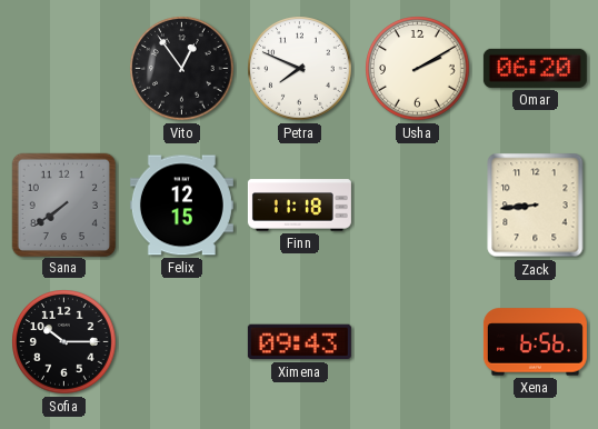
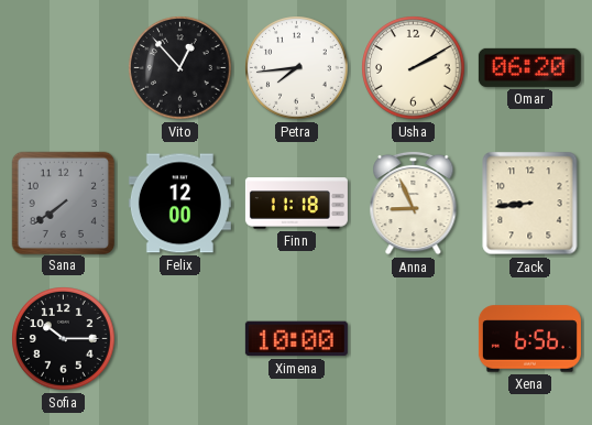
Vito: 12:54 -> 12:53
Petra: 7:49 -> 7:44
Felix: 12:15 -> 12:00
Anna: none -> 8:56
Ximena: 09:43 -> 10:00
